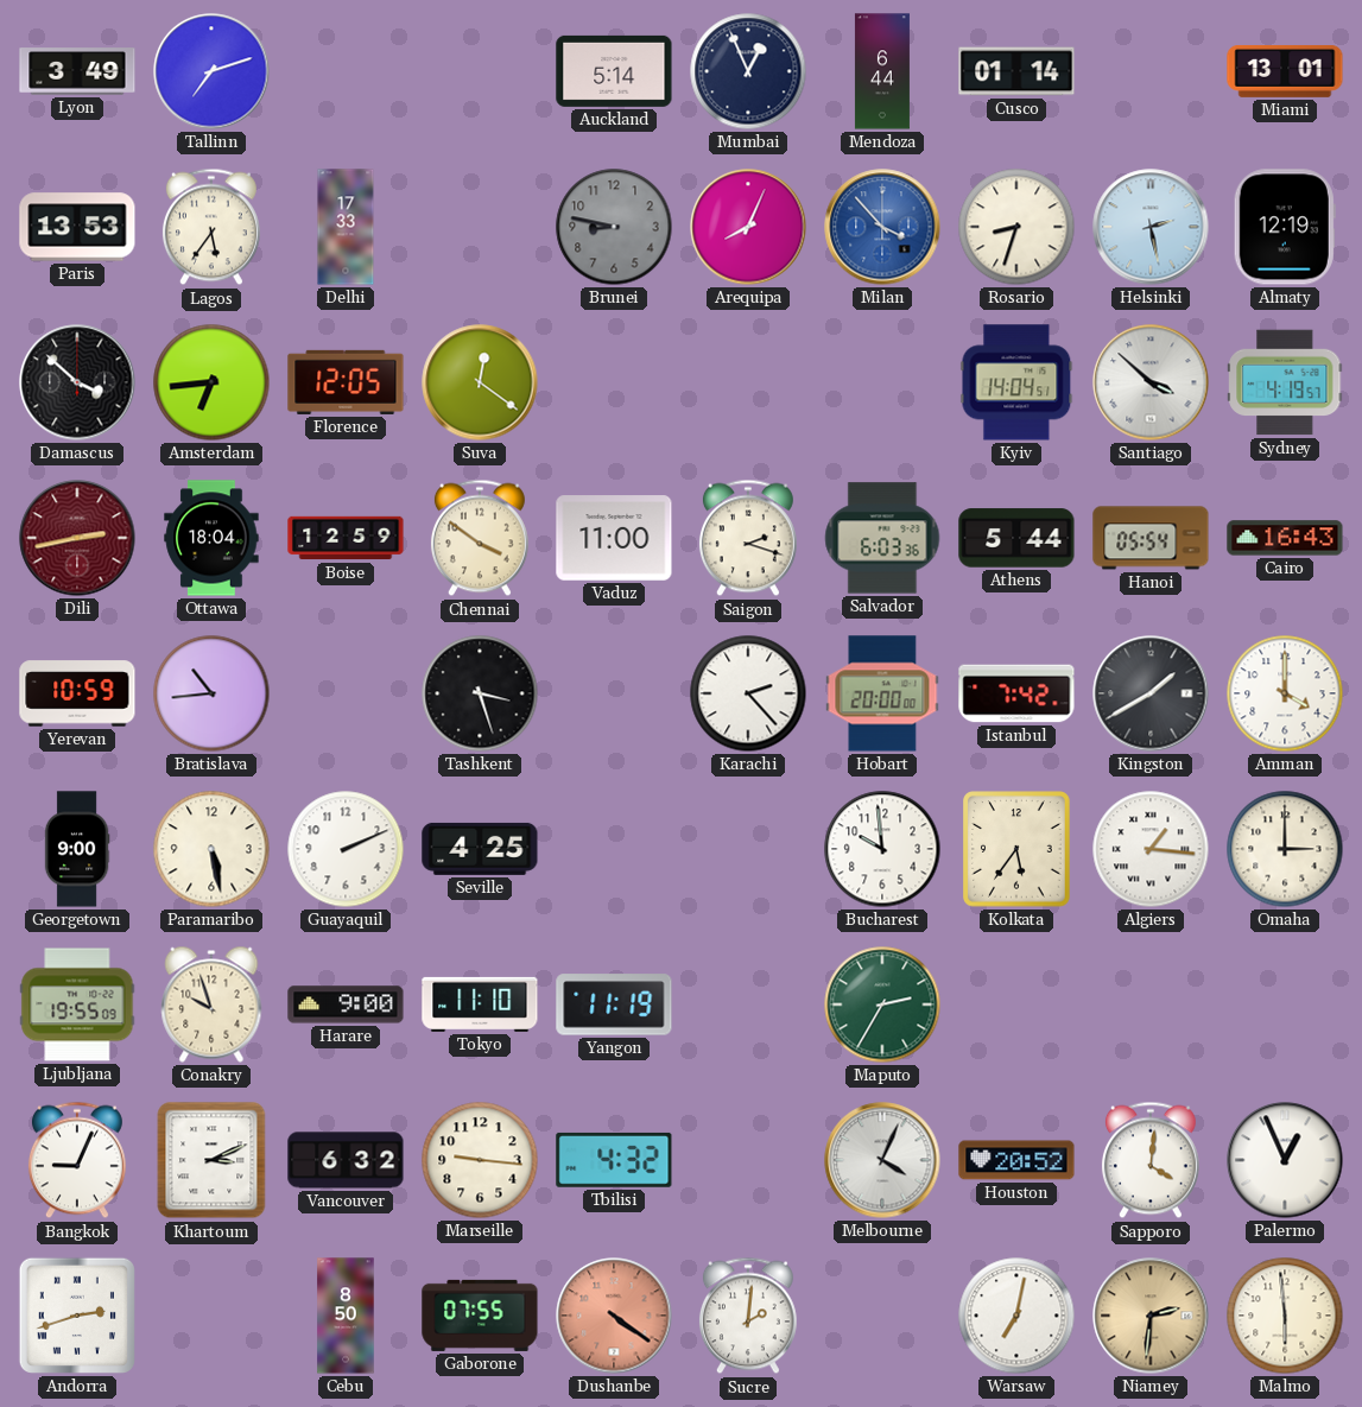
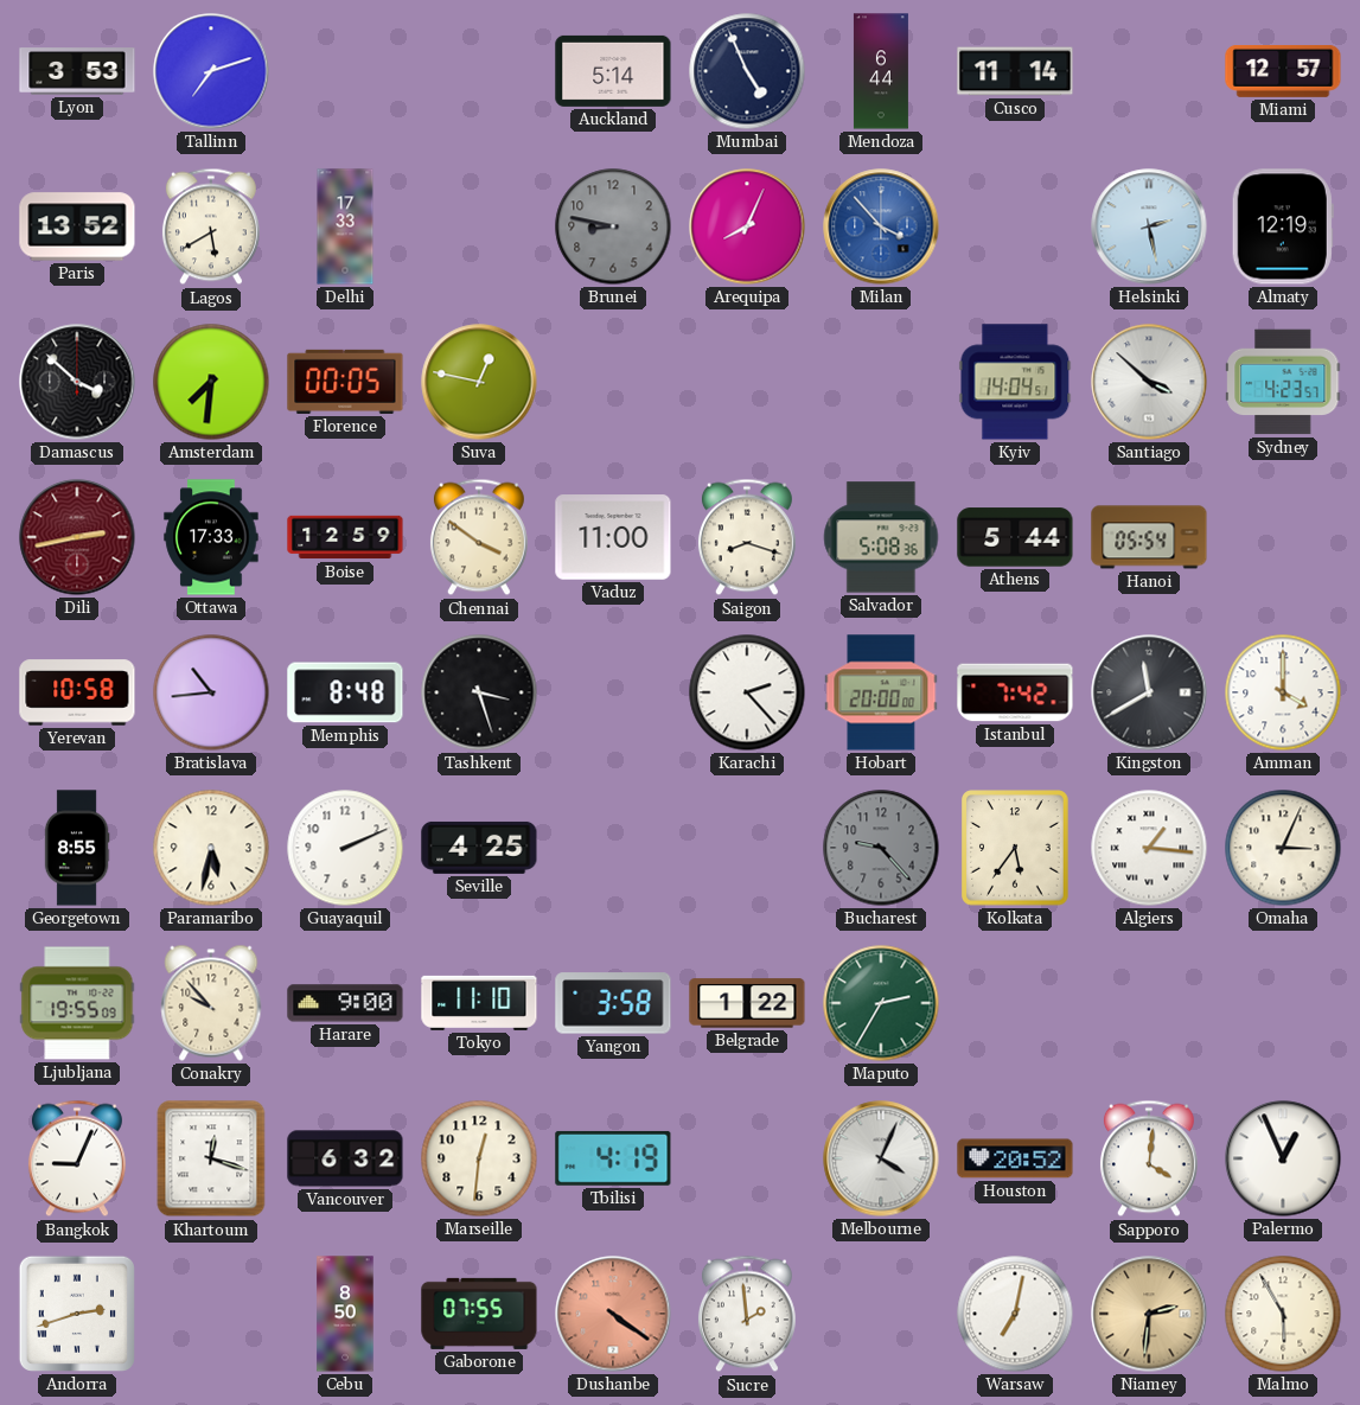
Lyon: 3:49 -> 3:53
Mumbai: 12:56 -> 4:56
Cusco: 01:14 -> 11:14
Miami: 13:01 -> 12:57
Paris: 13:53 -> 13:52
Lagos: 5:36 -> 5:40
Rosario: 8:33 -> none
Amsterdam: 6:44 -> 7:31
Florence: 12:05 -> 00:05
Suva: 12:21 -> 12:47
Sydney: 4:19 -> 4:23
Ottawa: 18:04 -> 17:33
Saigon: 2:18 -> 8:18
Salvador: 6:03 -> 5:08
Cairo: 16:43 -> none
Yerevan: 10:59 -> 10:58
Memphis: none -> 8:48
Kingston: 1:40 -> 11:40
Georgetown: 9:00 -> 8:55
Paramaribo: 5:28 -> 5:32
Bucharest: 9:59 -> 9:23
Bucharest dial: white -> grey
Omaha: 3:00 -> 3:04
Conakry: 9:57 -> 9:53
Yangon: 11:19 -> 3:58
Belgrade: none -> 1:22
Khartoum: 3:11 -> 12:18
Marseille: 9:16 -> 12:31
Tbilisi: 4:32 -> 4:19
Sucre: 2:01 -> 1:59
Malmo: 5:59 -> 5:55
